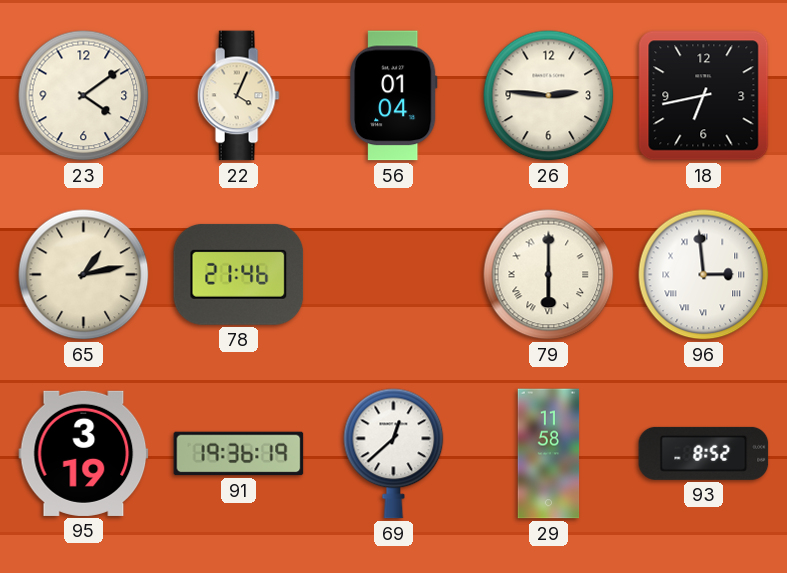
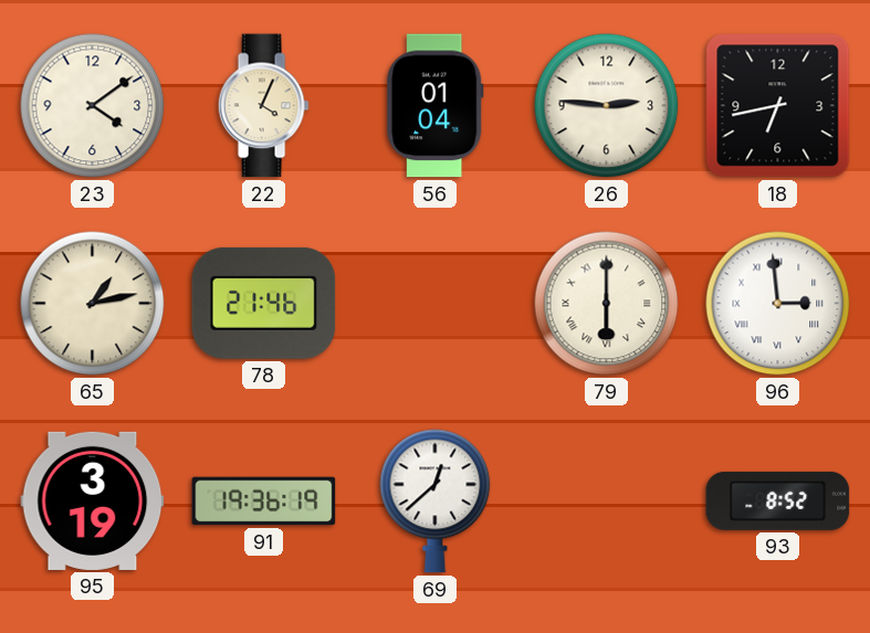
29: 11:58 -> none
